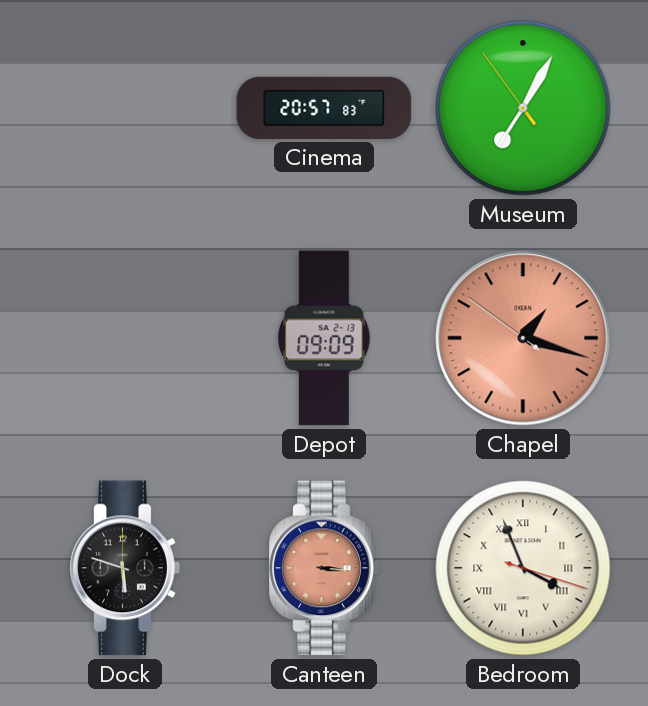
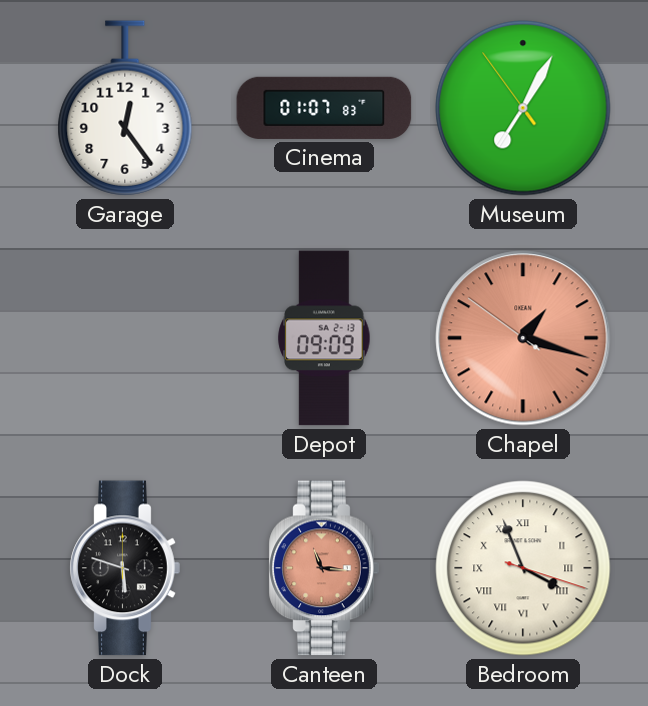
Garage: none -> 12:24
Cinema: 20:57 -> 01:07
Canteen: 3:16 -> 11:16
